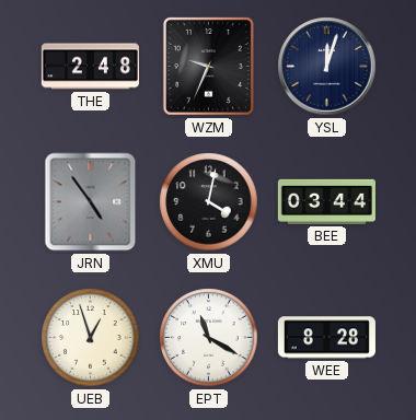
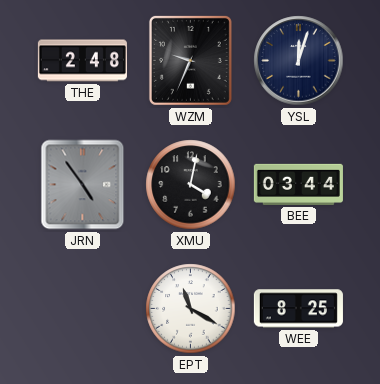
UEB: 12:57 -> none
WEE: 8:28 -> 8:25
